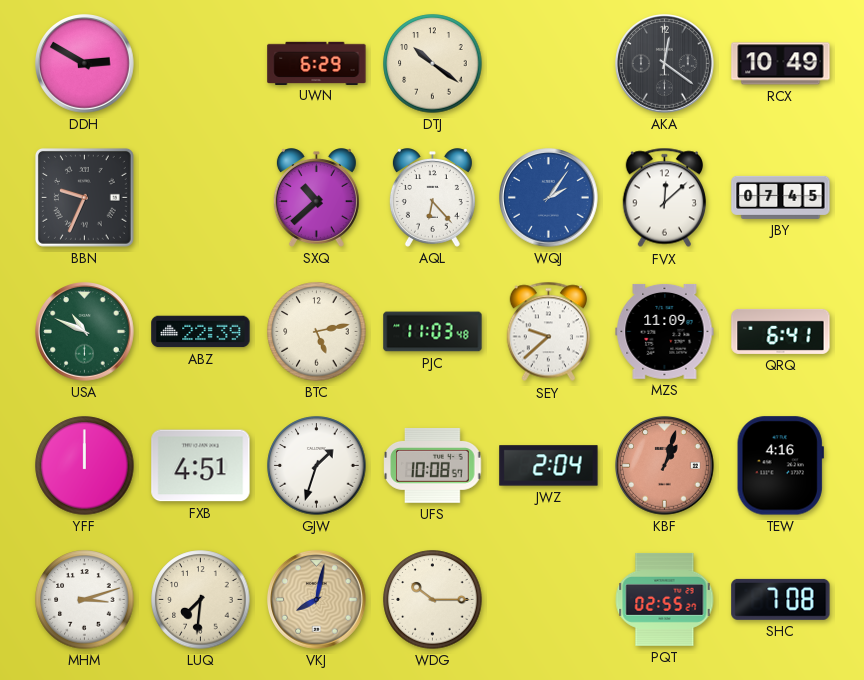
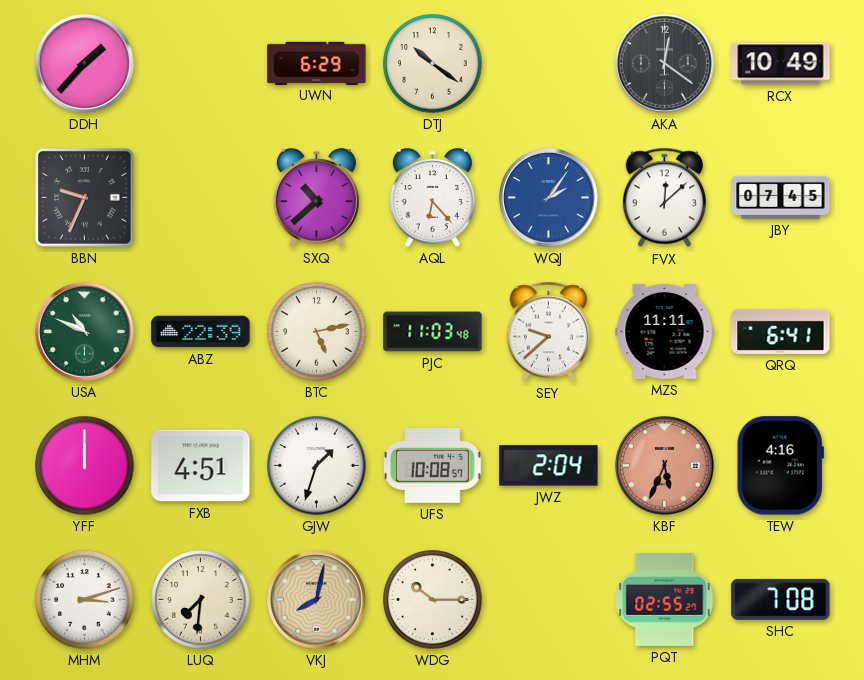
DDH: 2:50 -> 1:37
MZS: 11:09 -> 11:11
KBF: 1:03 -> 5:34
